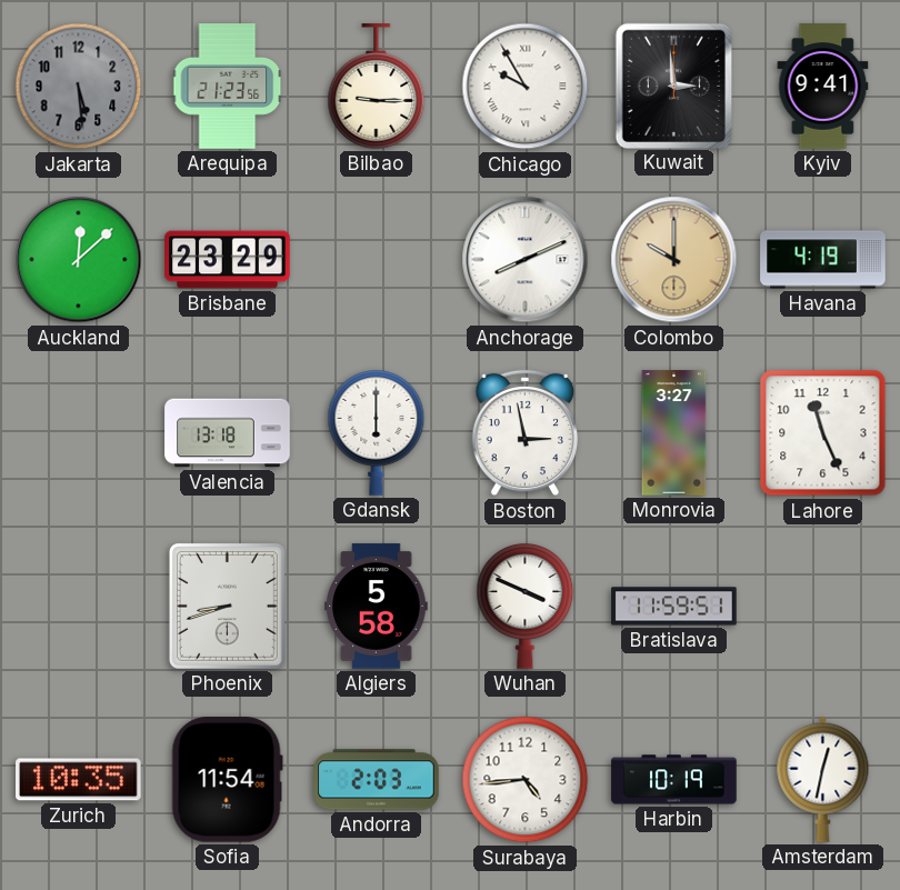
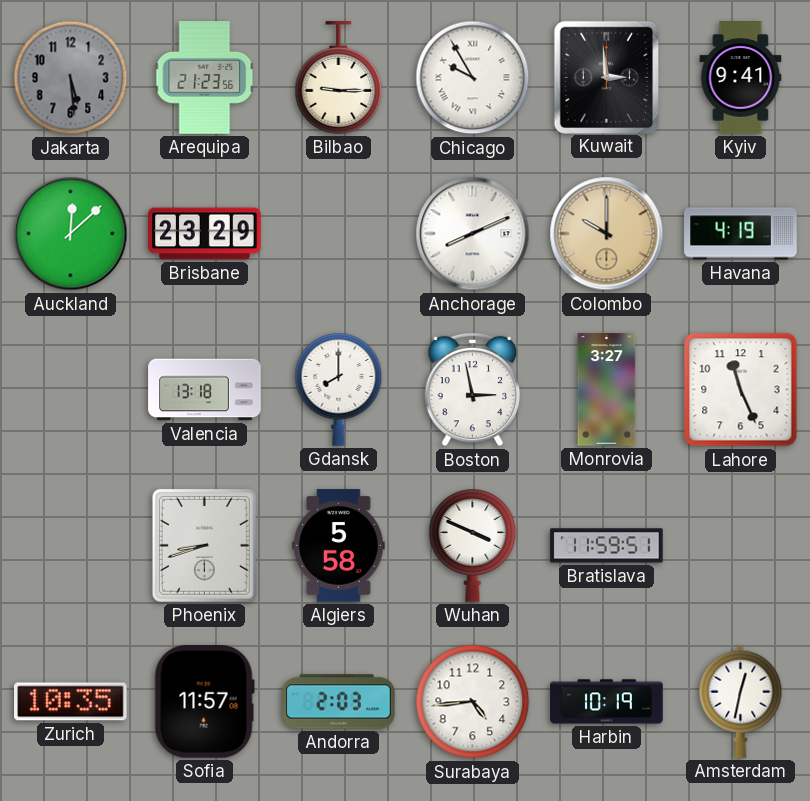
Gdansk: 6:00 -> 8:00
Sofia: 11:54 -> 11:57
